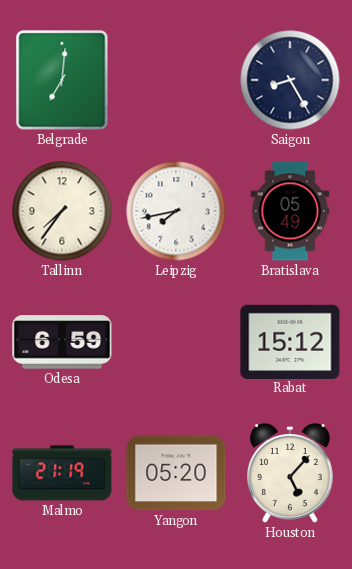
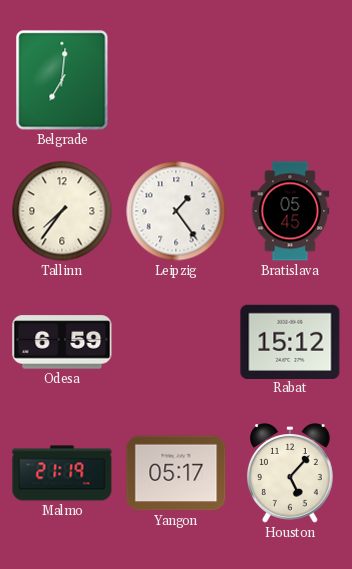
Saigon: 8:25 -> none
Leipzig: 7:43 -> 1:24
Bratislava: 05:49 -> 05:45
Yangon: 05:20 -> 05:17
